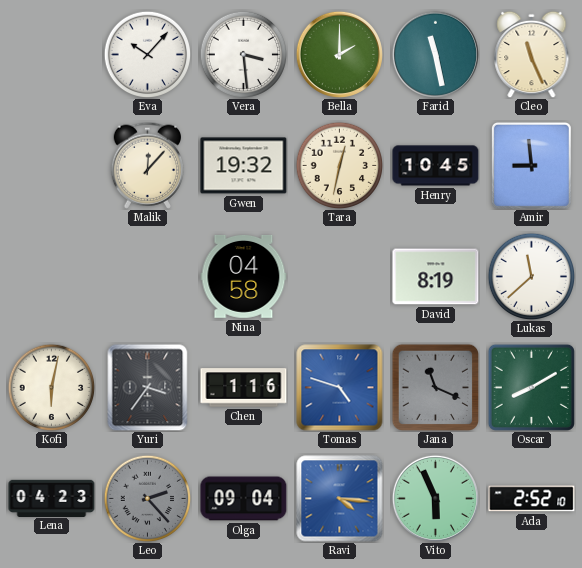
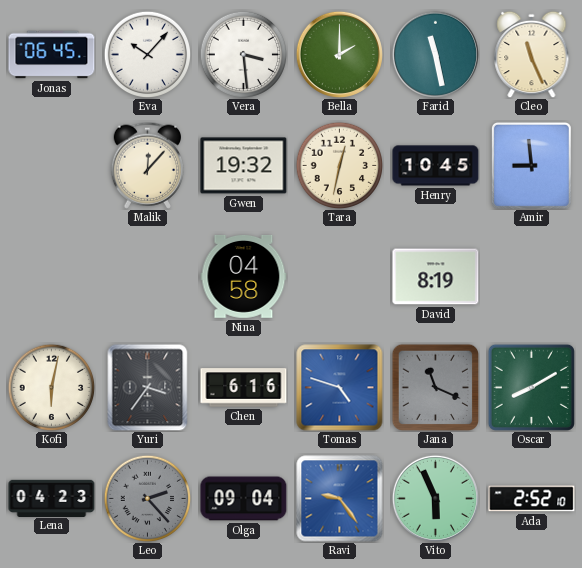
Jonas: none -> 06:45
Lukas: 11:38 -> none
Chen: 1:16 -> 6:16
Ravi: 4:16 -> 9:24
